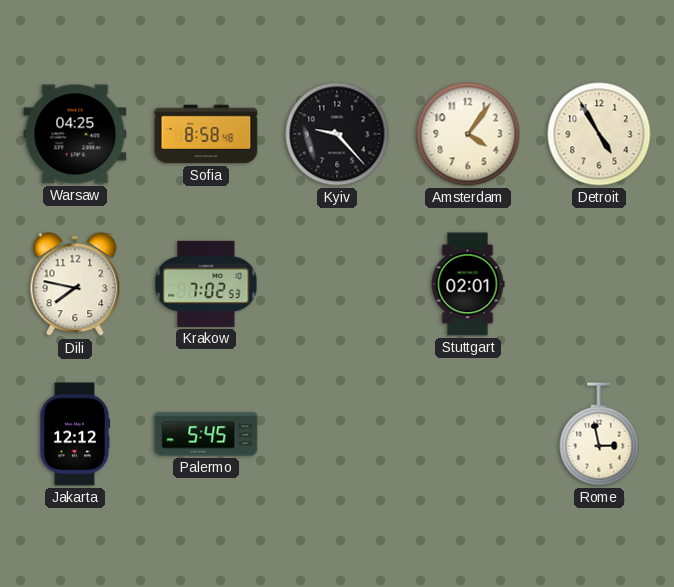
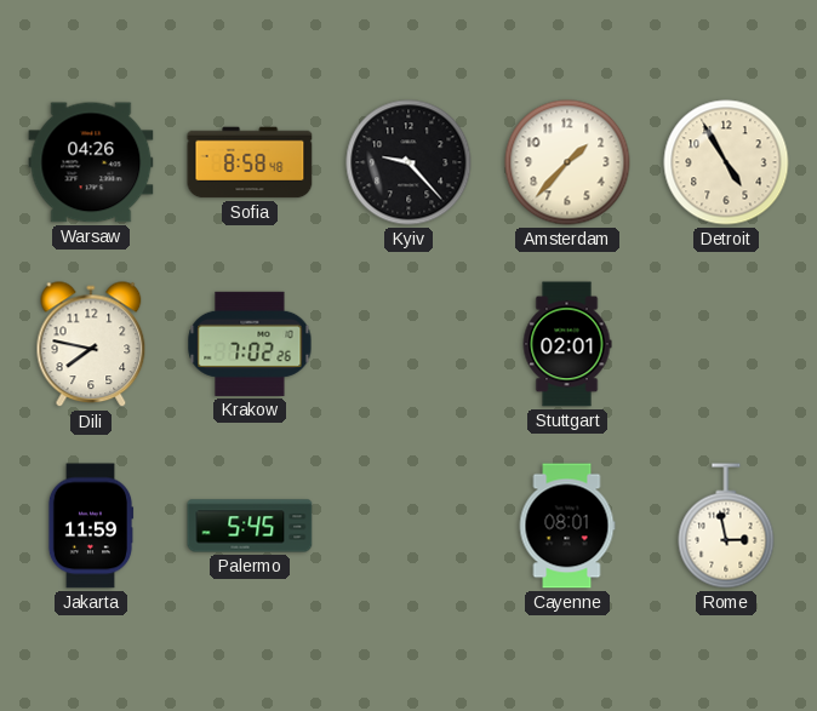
Warsaw: 04:25 -> 04:26
Amsterdam: 4:06 -> 1:37
Krakow: 7:02:53 -> 7:02:26
Jakarta: 12:12 -> 11:59
Cayenne: none -> 08:01
